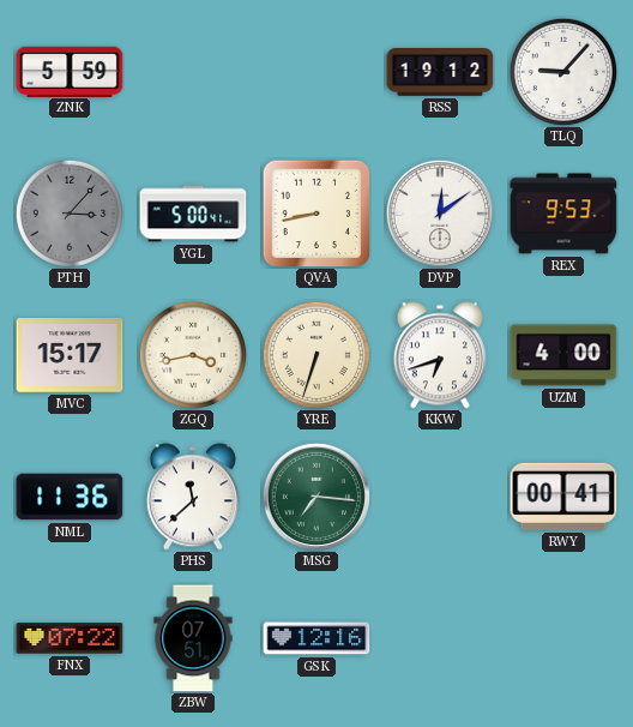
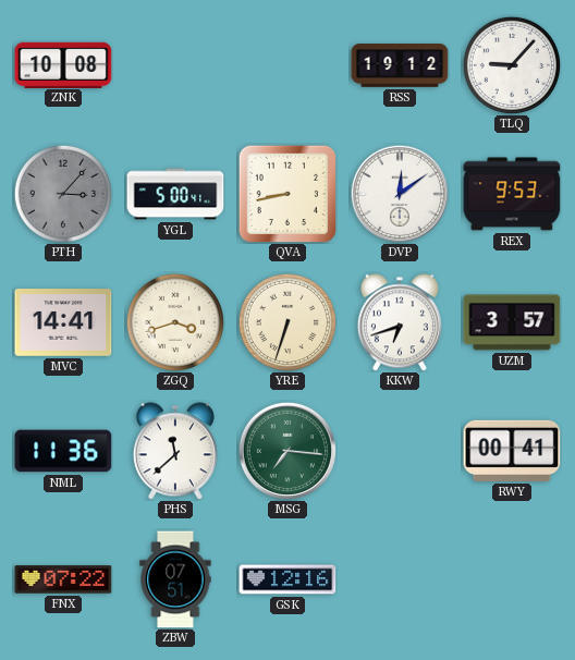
ZNK: 5:59 -> 10:08
MVC: 15:17 -> 14:41
ZGQ: 3:43 -> 3:42
UZM: 4:00 -> 3:57
